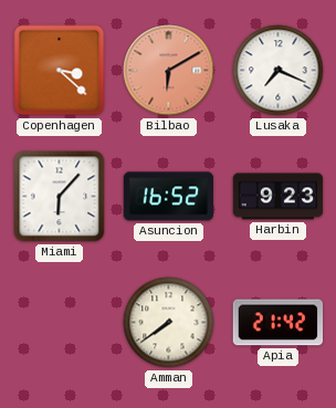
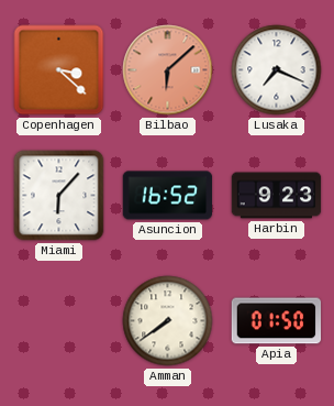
Bilbao: 6:10 -> 6:08
Apia: 21:42 -> 01:50
